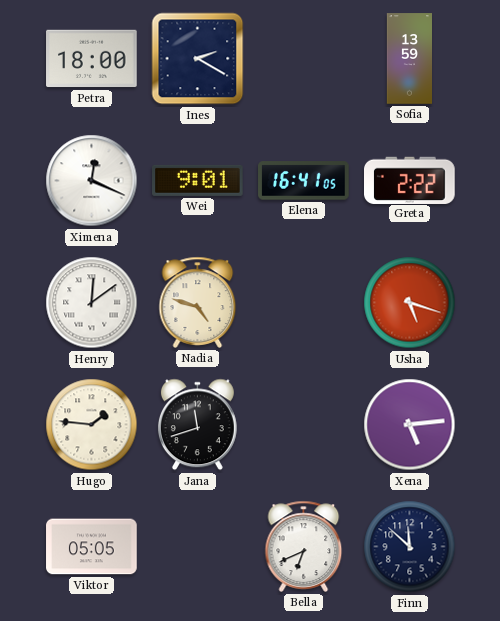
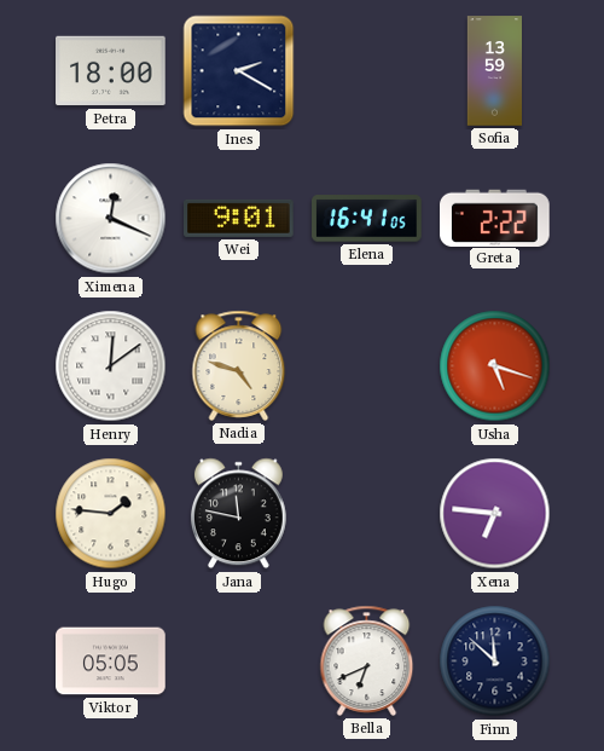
Jana: 11:42 -> 11:47
Xena: 5:14 -> 6:46
